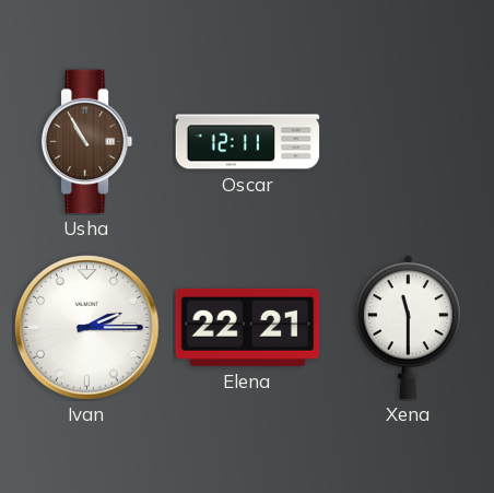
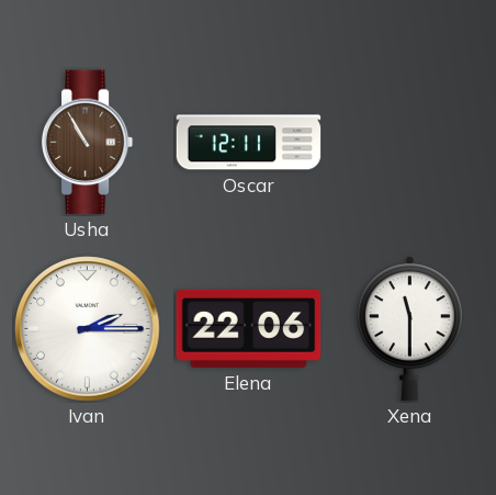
Elena: 22:21 -> 22:06
